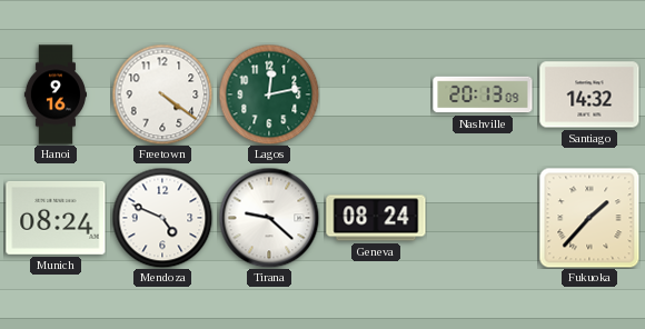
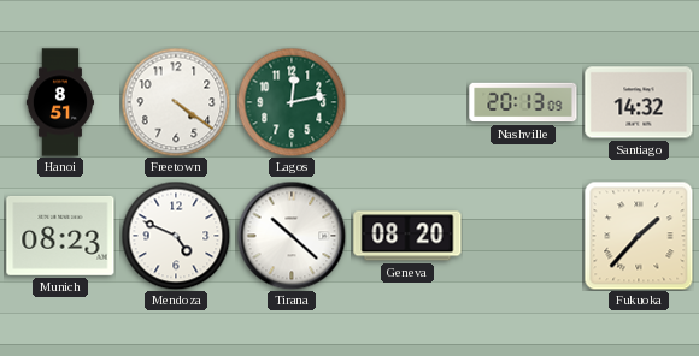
Hanoi: 9:16 -> 8:51
Munich: 08:24 -> 08:23
Tirana: 9:22 -> 10:22
Geneva: 08:24 -> 08:20
